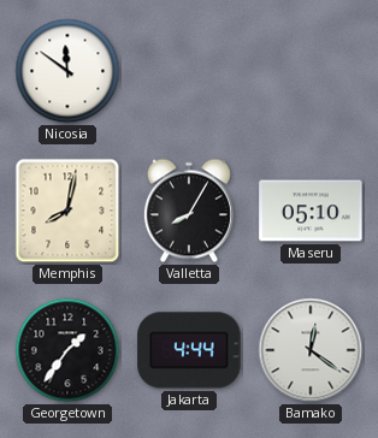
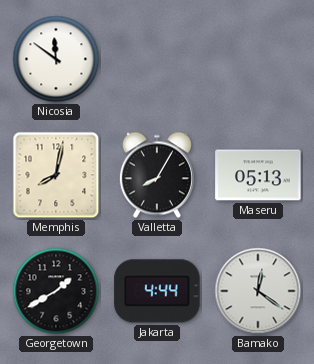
Maseru: 05:10 -> 05:13
Georgetown: 1:36 -> 1:40
